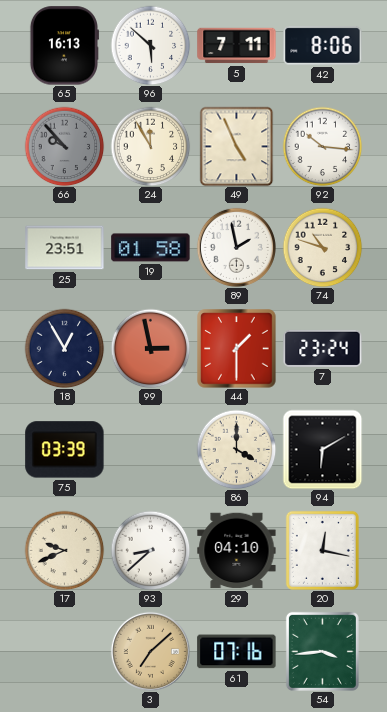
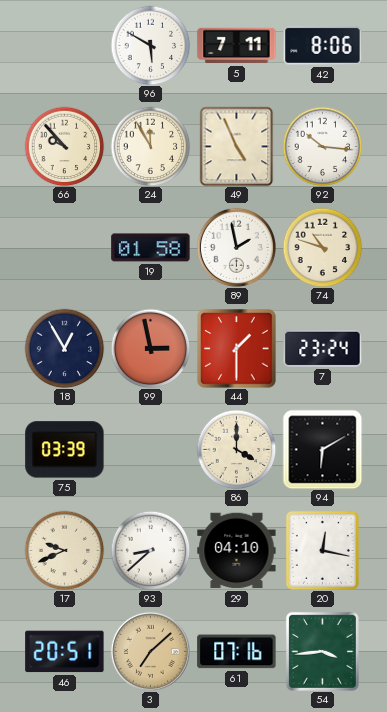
65: 16:13 -> none
96: 5:52 -> 5:50
66 dial: grey -> cream
25: 23:51 -> none
46: none -> 20:51
